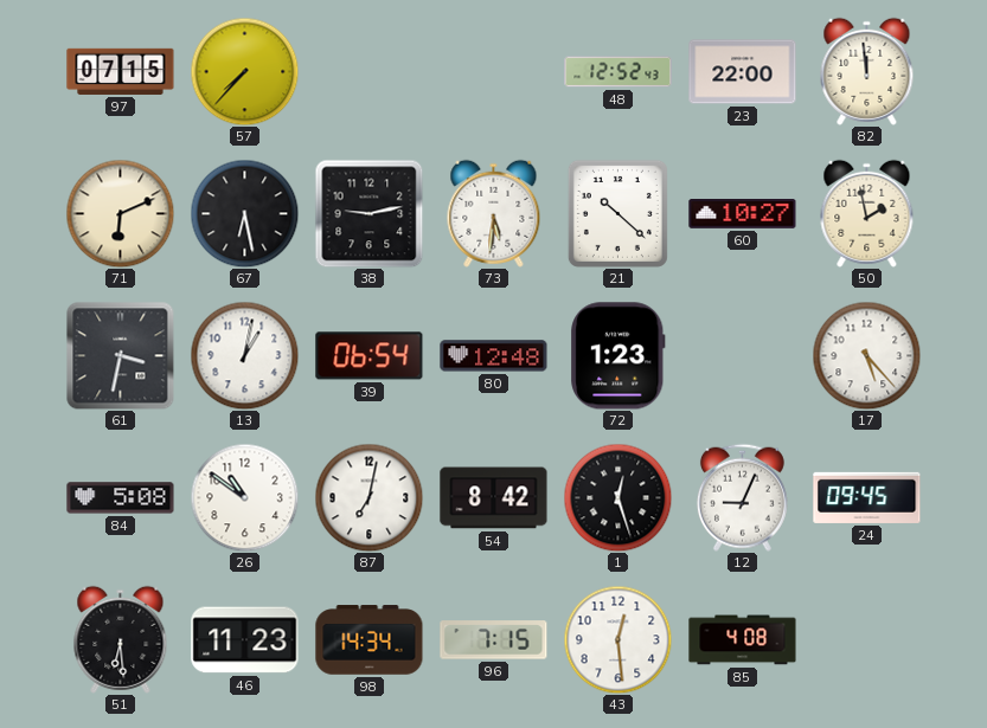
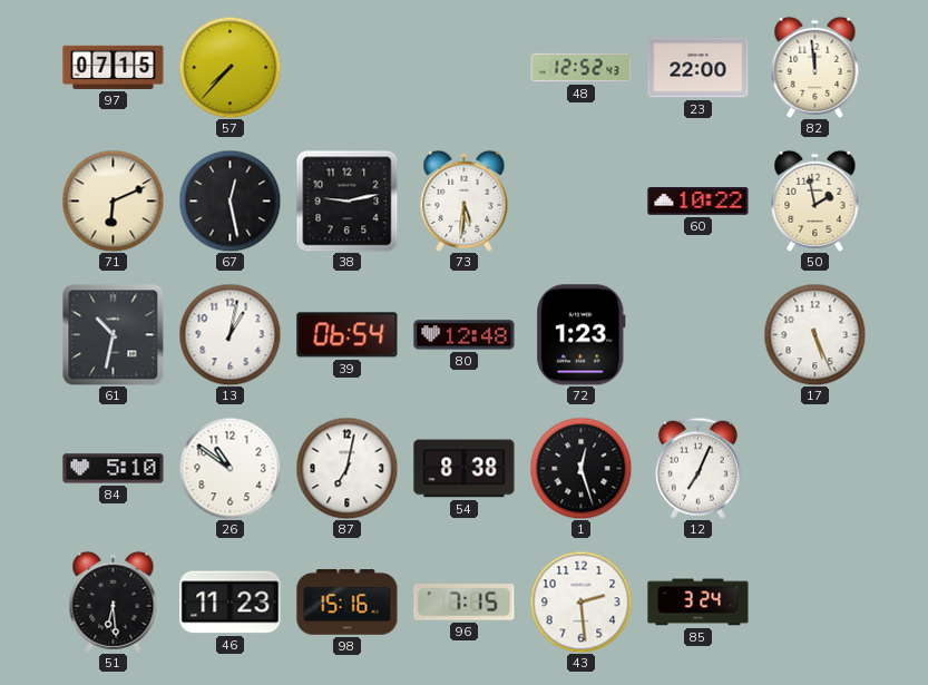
67: 6:28 -> 12:28
21: 10:22 -> none
60: 10:27 -> 10:22
61: 3:32 -> 10:32
17: 5:23 -> 5:26
84: 5:08 -> 5:10
54: 8:42 -> 8:38
12: 9:04 -> 7:04
24: 09:45 -> none
98: 14:34 -> 15:16
43: 12:29 -> 2:29
85: 4:08 -> 3:24
